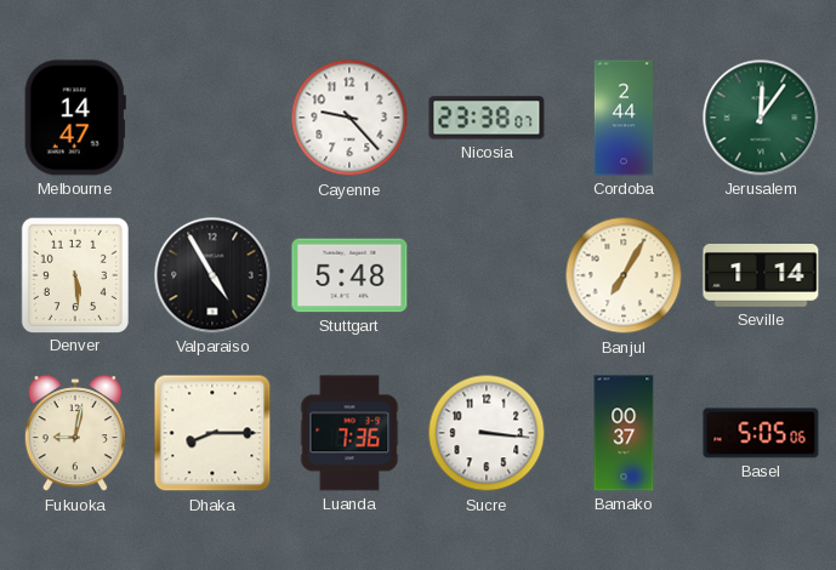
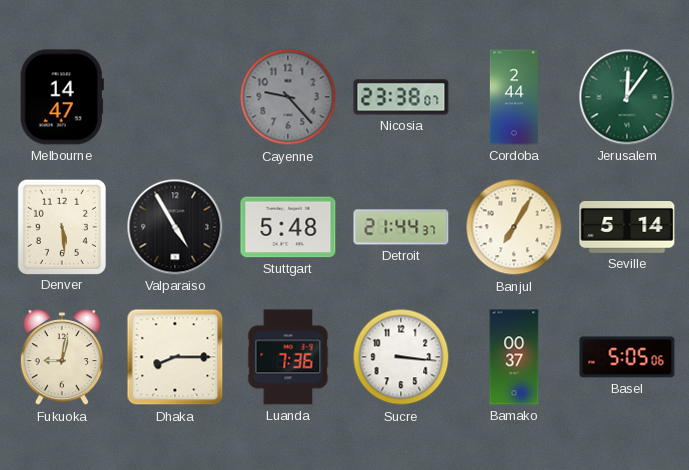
Cayenne dial: white -> grey
Detroit: none -> 21:44
Seville: 1:14 -> 5:14
